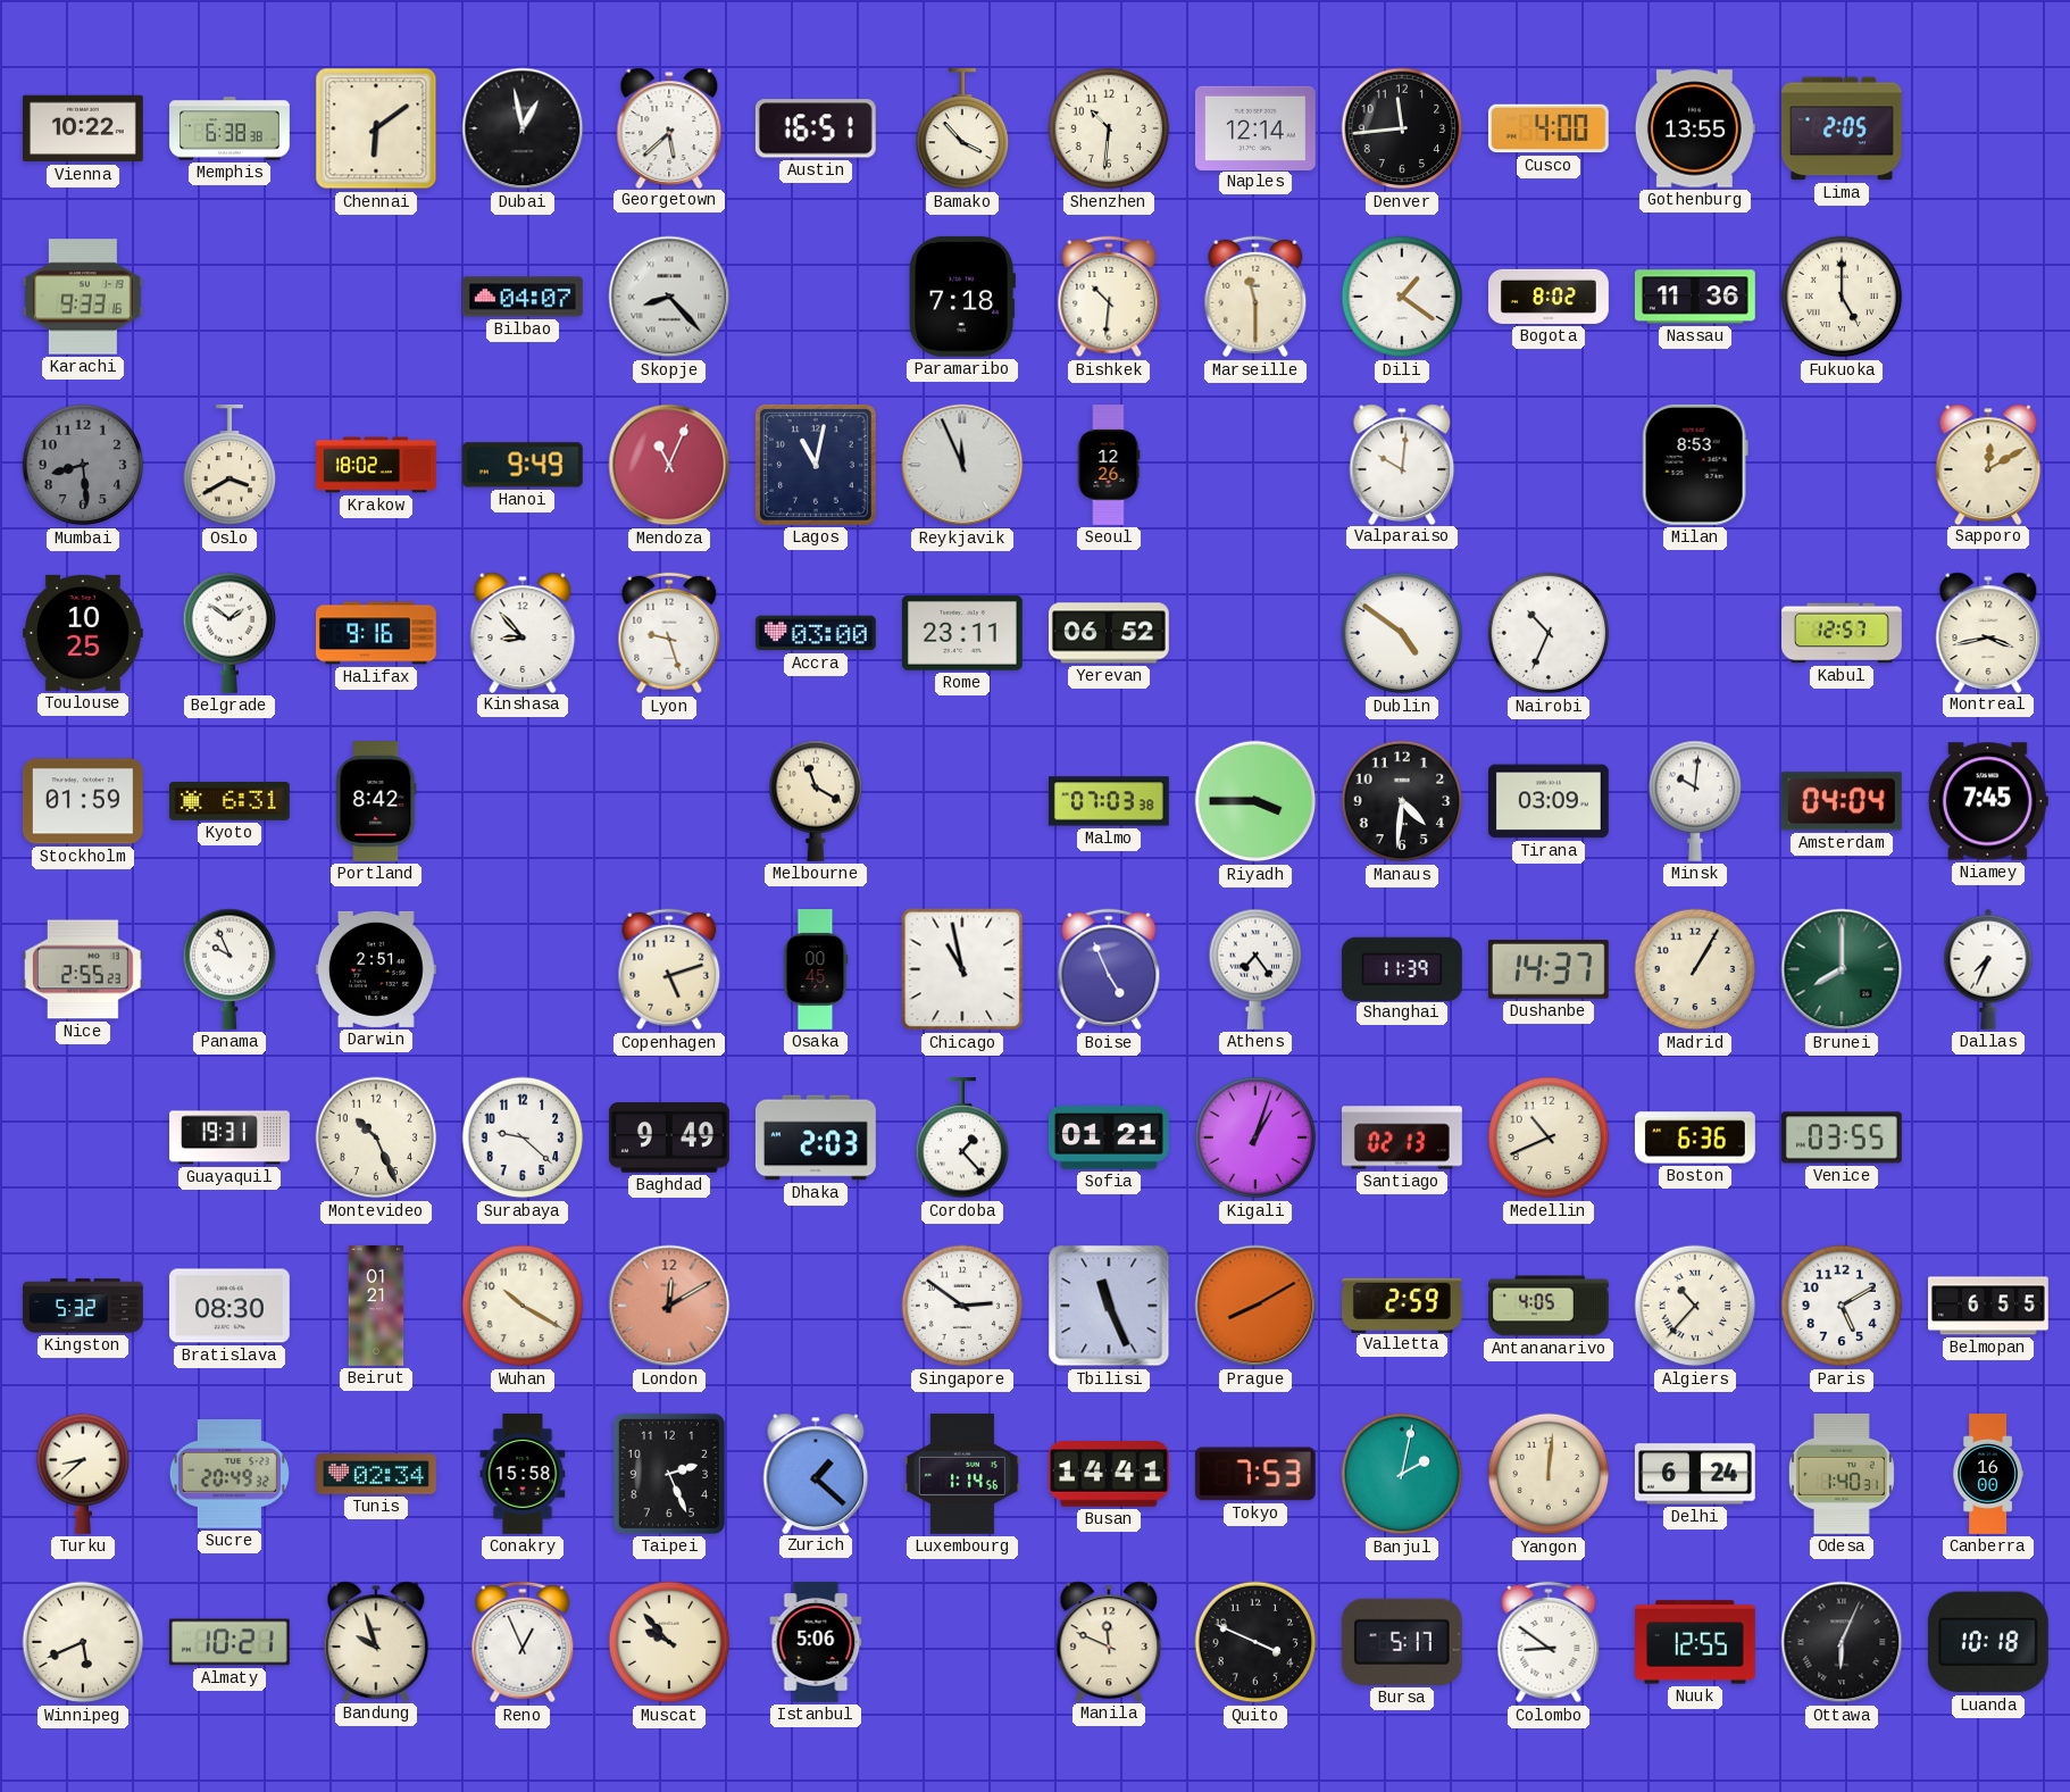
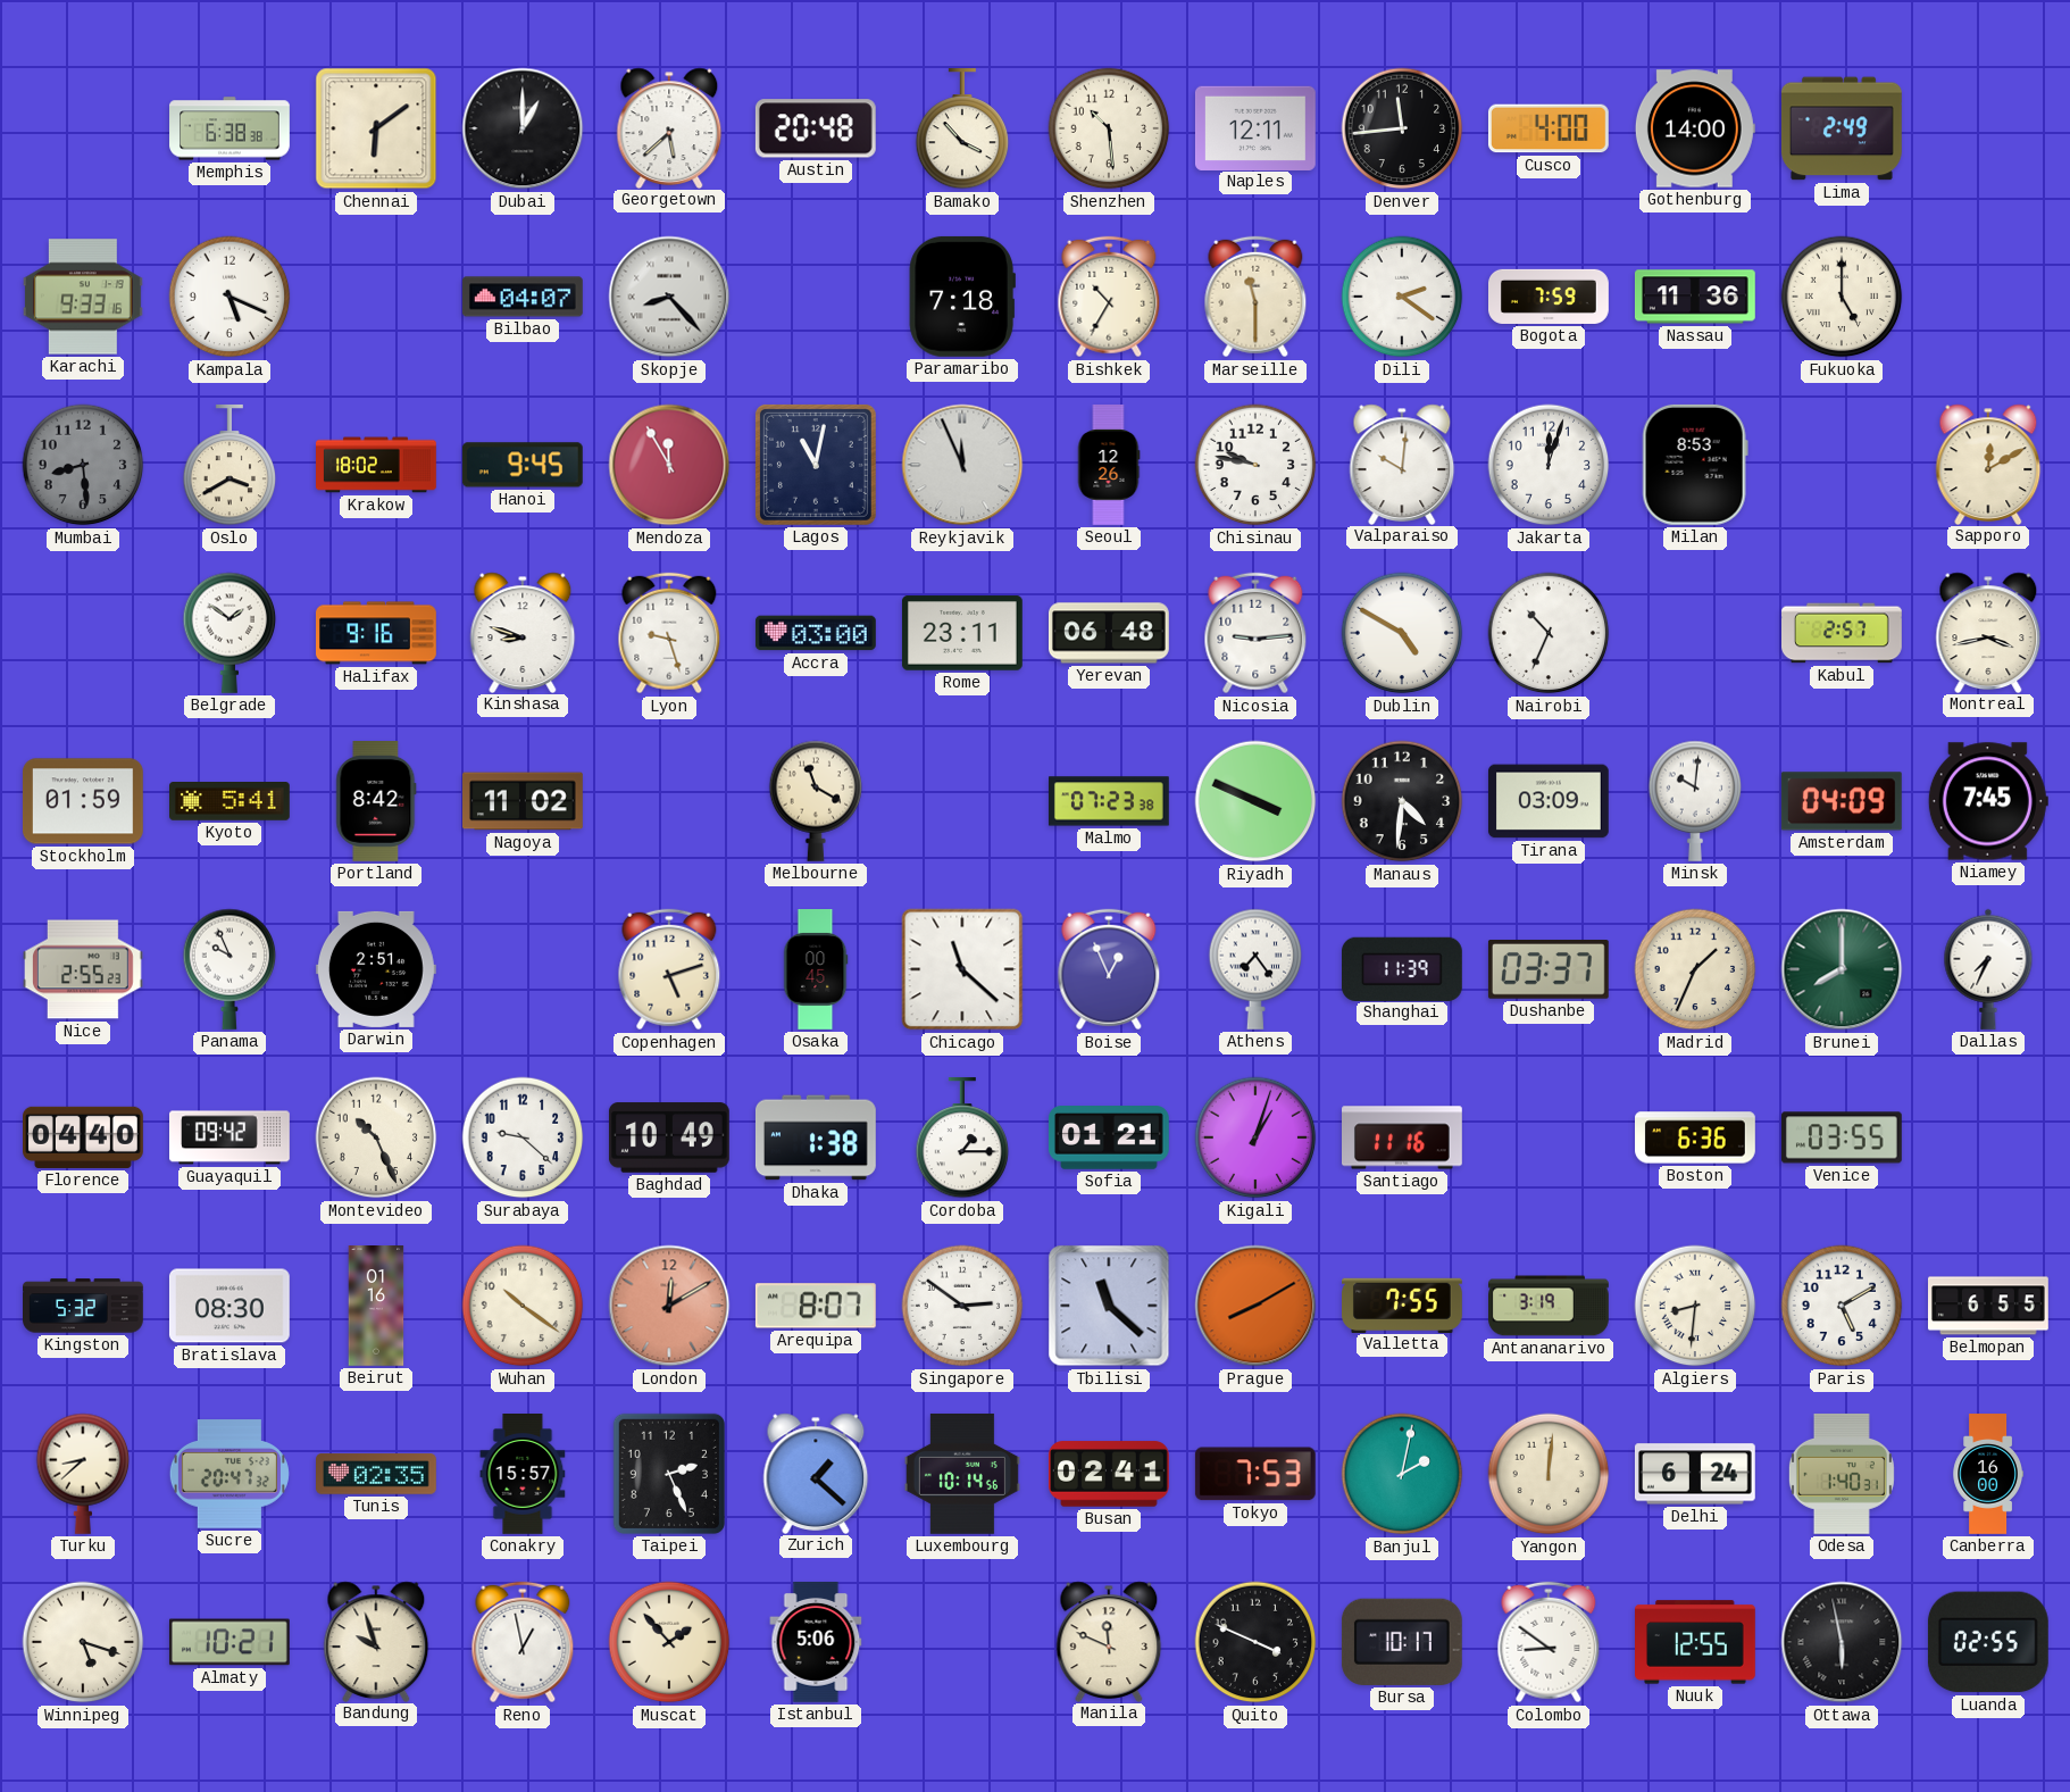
Vienna: 10:22 -> none
Dubai: 12:58 -> 1:00
Austin: 16:51 -> 20:48
Shenzhen: 10:31 -> 10:29
Naples: 12:14 -> 12:11
Gothenburg: 13:55 -> 14:00
Lima: 2:05 -> 2:49
Kampala: none -> 5:19
Bishkek: 10:31 -> 10:35
Dili: 1:21 -> 2:21
Bogota: 8:02 -> 7:59
Hanoi: 9:49 -> 9:45
Mendoza: 11:04 -> 11:55
Chisinau: none -> 9:47
Jakarta: none -> 12:03
Toulouse: 10:25 -> none
Kinshasa: 8:53 -> 8:48
Yerevan: 06:52 -> 06:48
Nicosia: none -> 9:14
Dublin: 4:51 -> 4:50
Kabul: 12:57 -> 2:57
Kyoto: 6:31 -> 5:41
Nagoya: none -> 11:02
Malmo: 07:03 -> 07:23
Riyadh: 3:45 -> 3:49
Amsterdam: 04:04 -> 04:09
Chicago: 10:58 -> 11:22
Boise: 4:56 -> 12:56
Dushanbe: 14:37 -> 03:37
Madrid: 1:05 -> 1:34
Florence: none -> 04:40
Guayaquil: 19:31 -> 09:42
Baghdad: 9:49 -> 10:49
Dhaka: 2:03 -> 1:38
Cordoba: 1:23 -> 1:15
Santiago: 02:13 -> 11:16
Medellin: 10:41 -> none
Beirut: 01:21 -> 01:16
Wuhan: 10:20 -> 10:21
Arequipa: none -> 8:07
Tbilisi: 11:26 -> 11:22
Valletta: 2:59 -> 7:55
Antananarivo: 4:05 -> 3:19
Algiers: 10:37 -> 8:31
Sucre: 20:49 -> 20:47
Tunis: 02:34 -> 02:35
Conakry: 15:58 -> 15:57
Luxembourg: 1:14 -> 10:14
Busan: 14:41 -> 02:41
Winnipeg: 5:41 -> 5:18
Reno: 12:56 -> 12:58
Muscat: 9:53 -> 1:53
Bursa: 5:17 -> 10:17
Ottawa: 6:04 -> 5:58
Luanda: 10:18 -> 02:55
